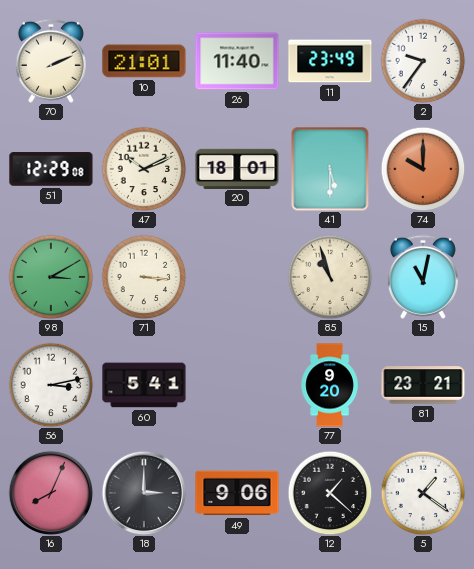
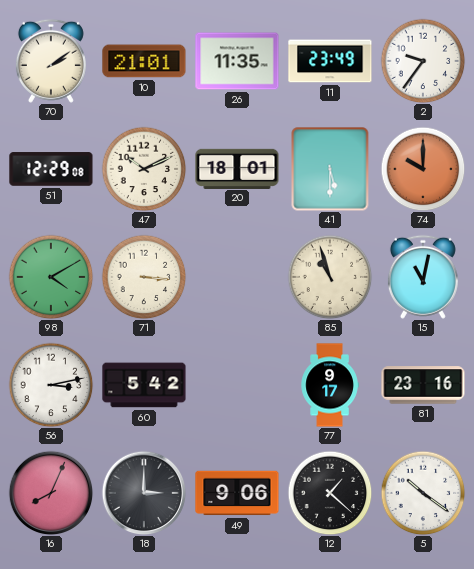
70: 2:11 -> 2:09
26: 11:40 -> 11:35
98: 3:10 -> 4:10
60: 5:41 -> 5:42
77: 9:20 -> 9:17
81: 23:21 -> 23:16
5: 1:21 -> 10:21
